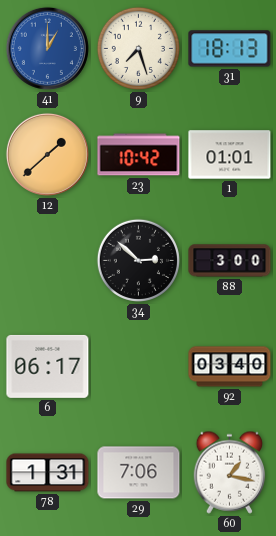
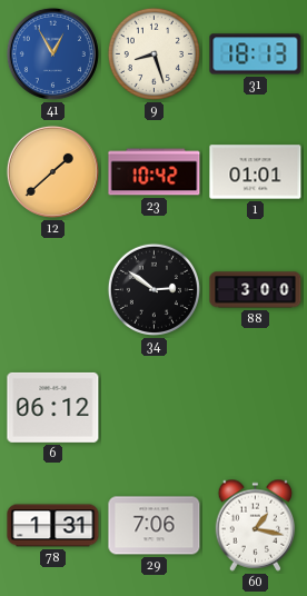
41: 1:00 -> 12:55
9: 7:27 -> 8:27
34: 2:52 -> 2:51
6: 06:17 -> 06:12
92: 03:40 -> none
